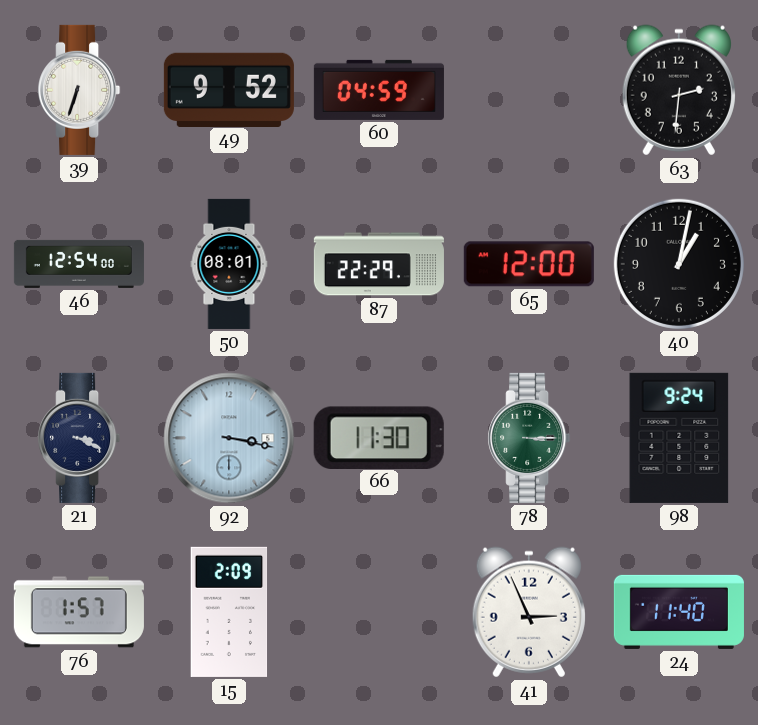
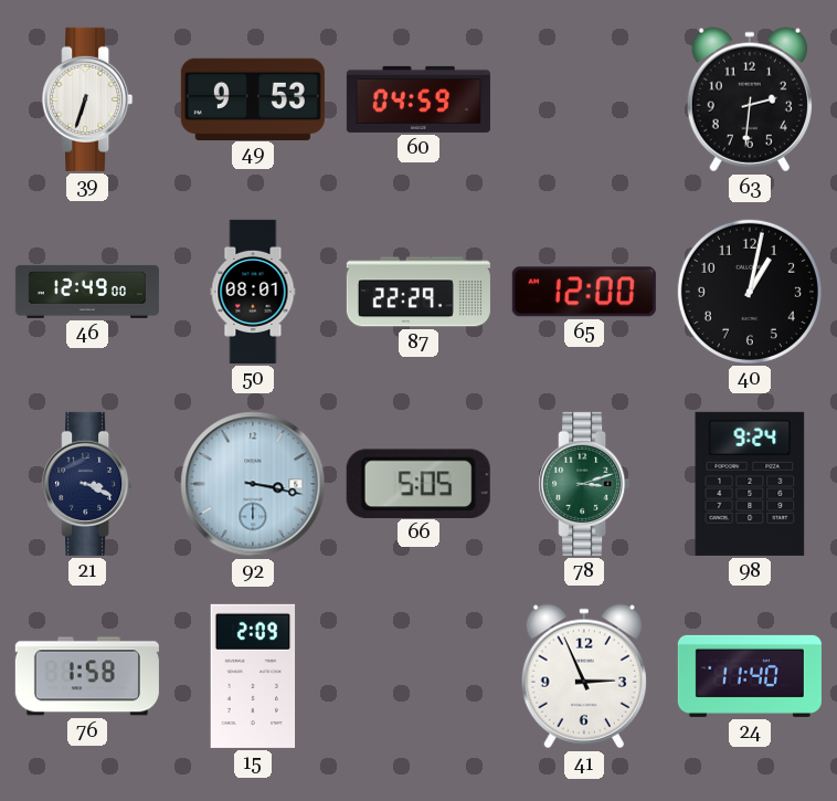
49: 9:52 -> 9:53
46: 12:54 -> 12:49
66: 11:30 -> 5:05
78: 3:15 -> 3:12
76: 1:57 -> 1:58
